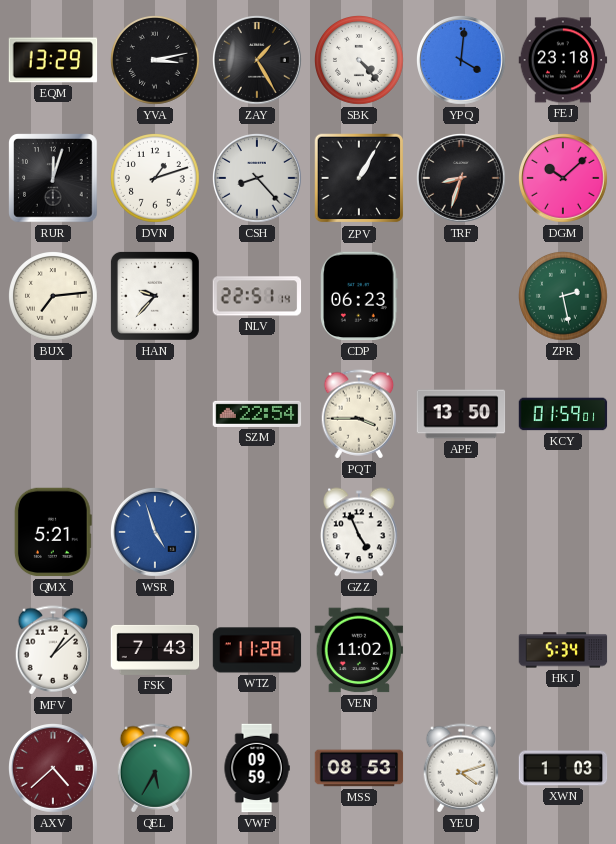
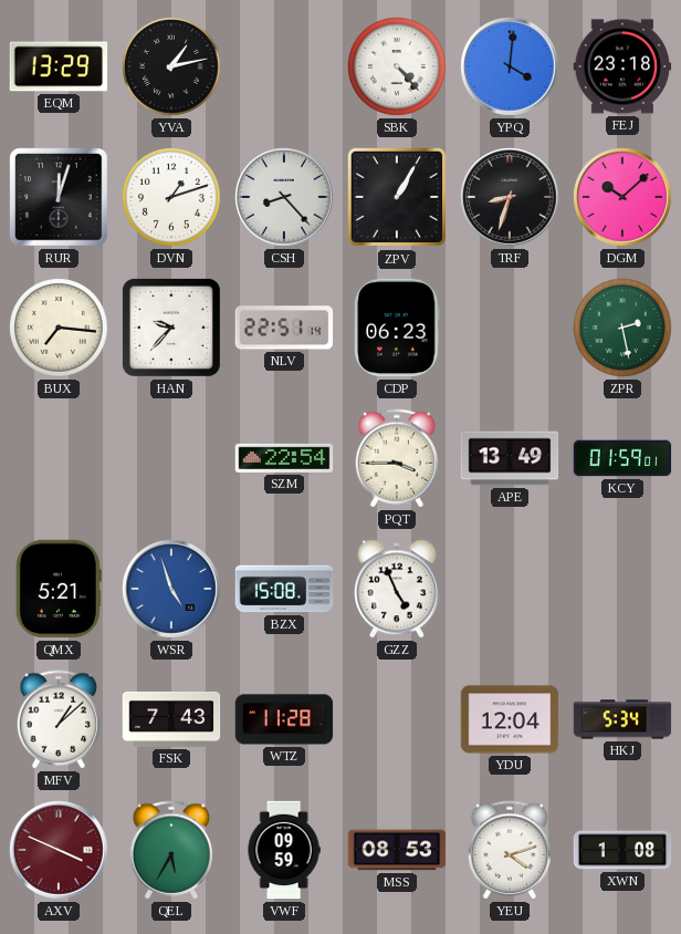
YVA: 3:13 -> 1:13
ZAY: 1:25 -> none
BUX: 7:14 -> 7:16
APE: 13:50 -> 13:49
BZX: none -> 15:08
VEN: 11:02 -> none
YDU: none -> 12:04
AXV: 4:38 -> 3:49
XWN: 1:03 -> 1:08
